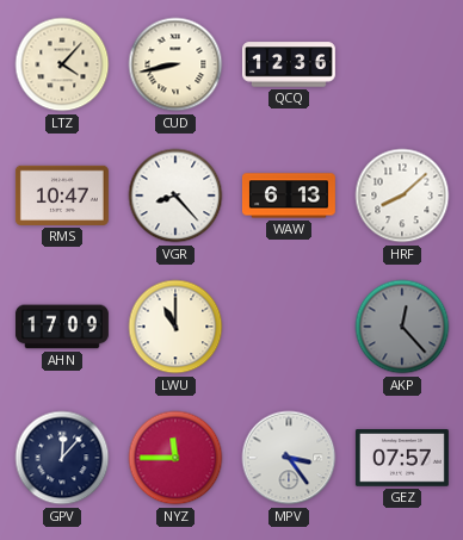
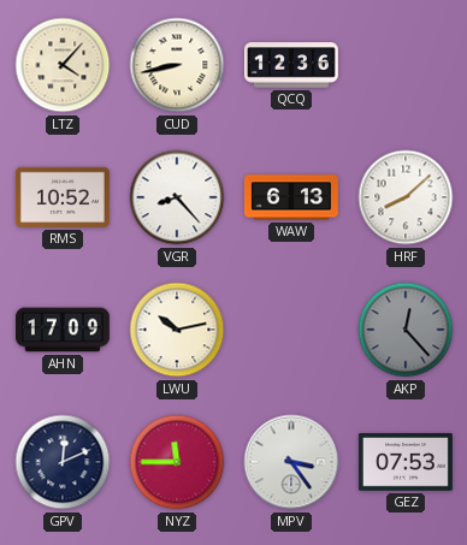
RMS: 10:47 -> 10:52
LWU: 11:00 -> 10:13
GPV: 12:07 -> 12:11
GEZ: 07:57 -> 07:53
